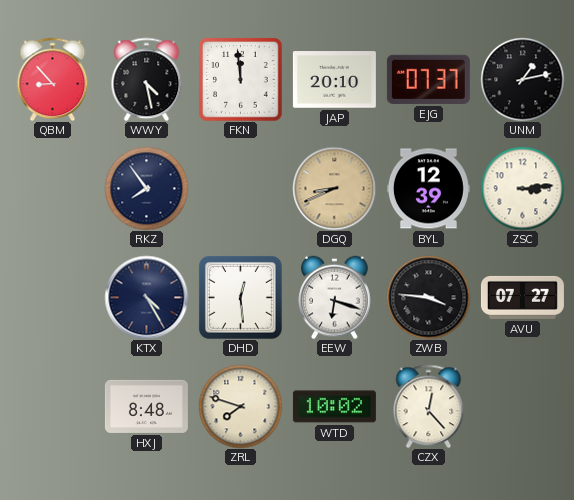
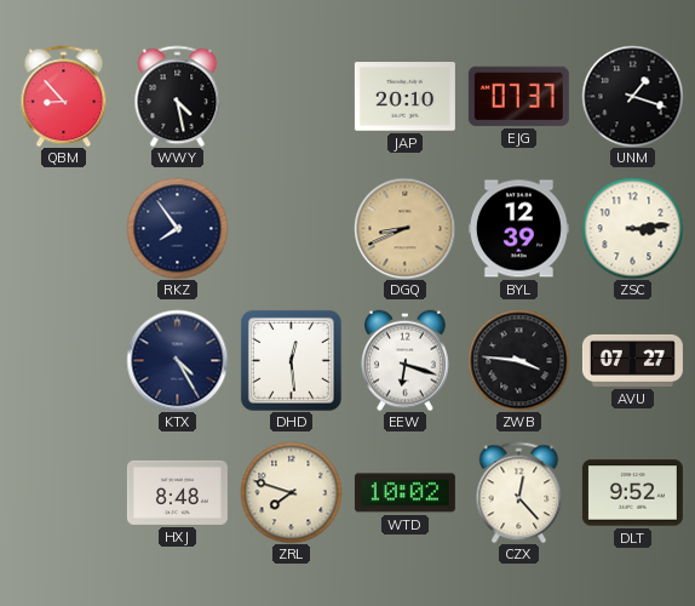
FKN: 11:59 -> none
UNM: 1:13 -> 1:18
DLT: none -> 9:52
